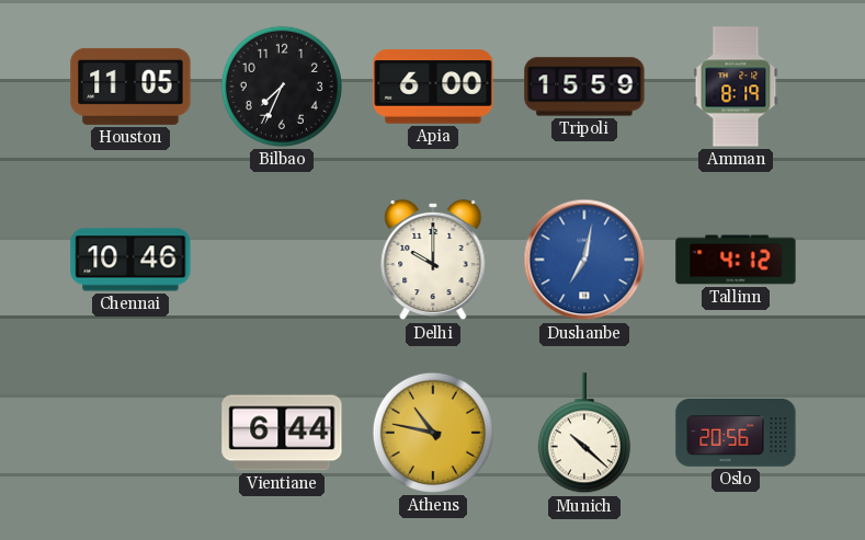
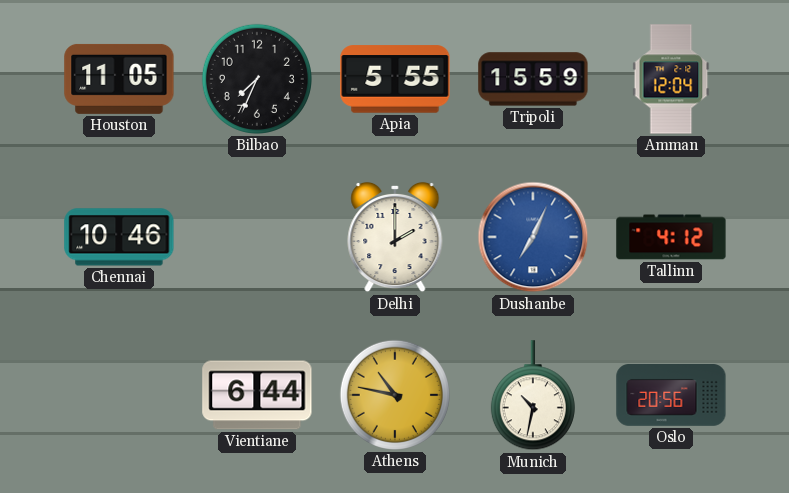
Apia: 6:00 -> 5:55
Amman: 8:19 -> 12:04
Delhi: 10:00 -> 2:00
Dushanbe: 7:02 -> 7:04
Munich: 10:22 -> 10:32
